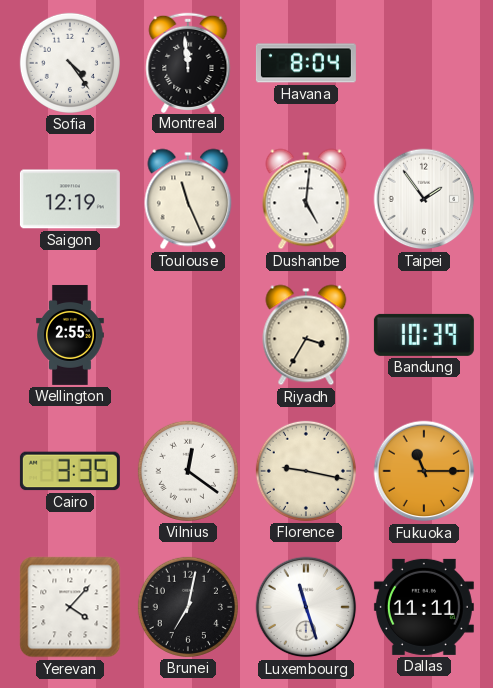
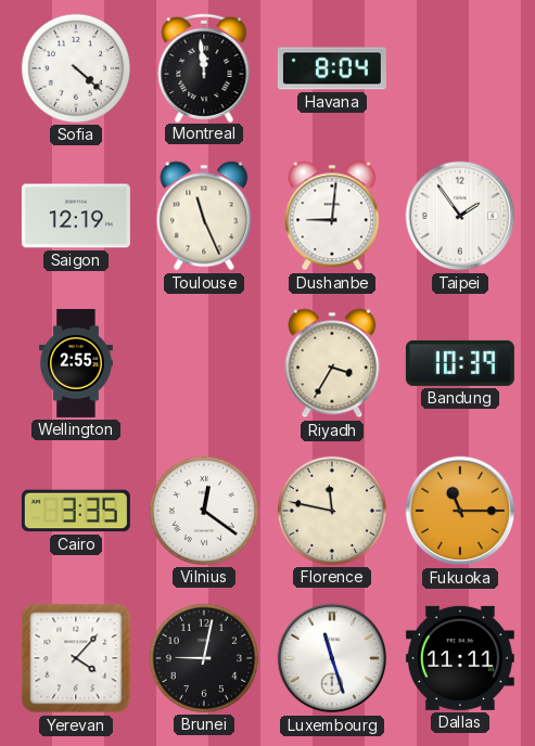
Sofia: 4:24 -> 4:22
Dushanbe: 5:01 -> 9:01
Florence: 9:17 -> 11:47
Brunei: 7:02 -> 9:02
